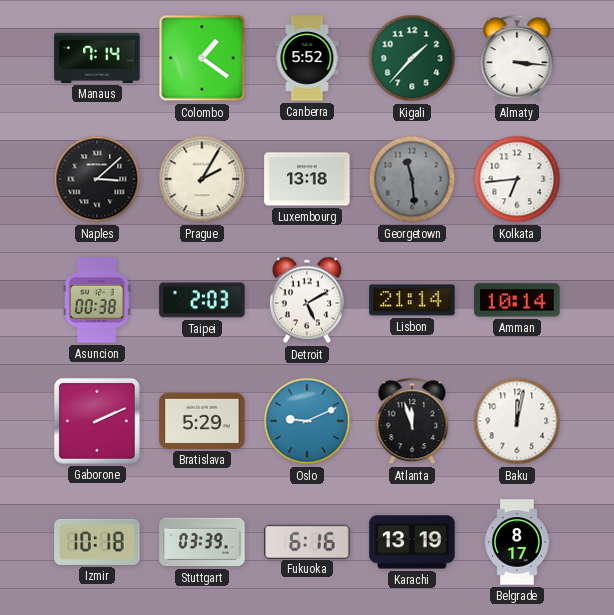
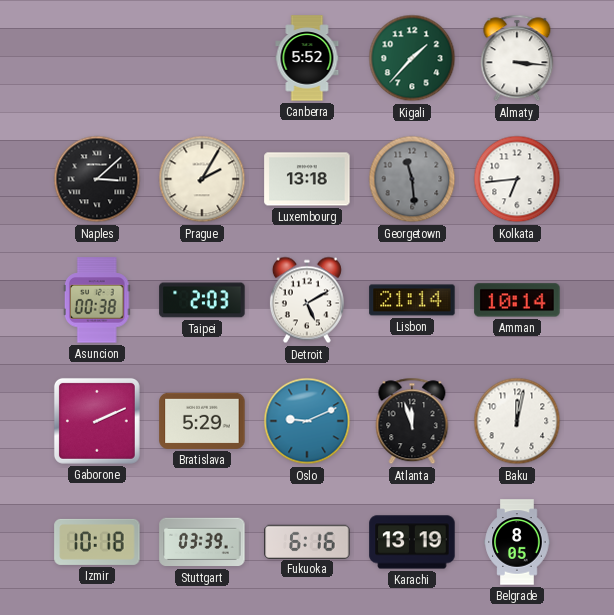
Manaus: 7:14 -> none
Colombo: 1:21 -> none
Belgrade: 8:17 -> 8:05
